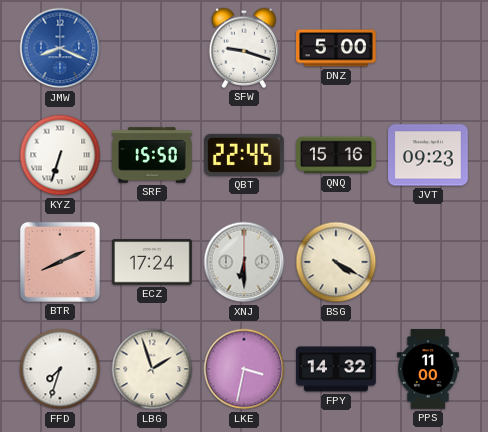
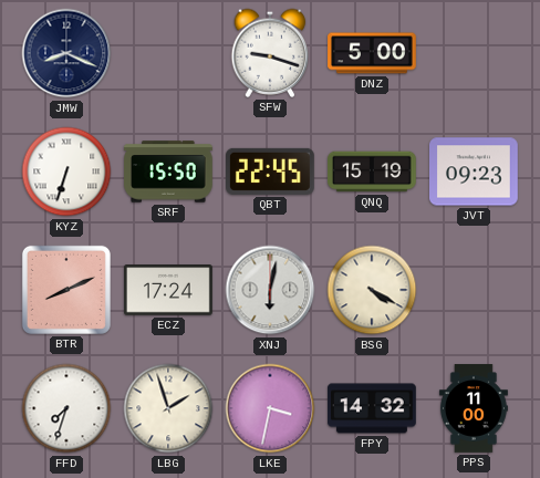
JMW dial: blue -> navy
QNQ: 15:16 -> 15:19
XNJ: 6:30 -> 6:02
